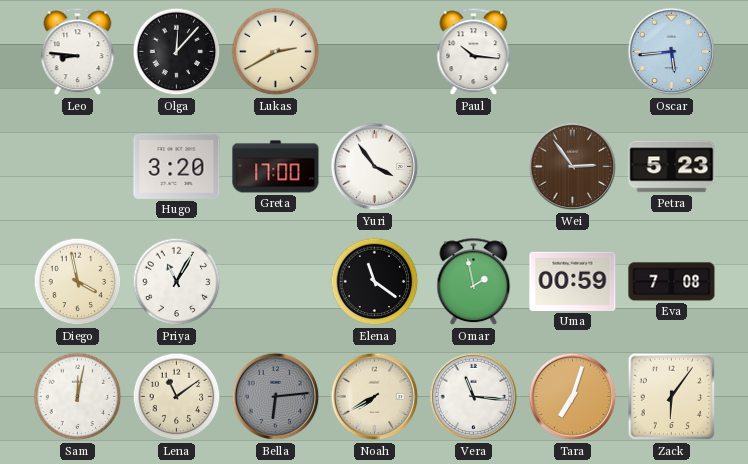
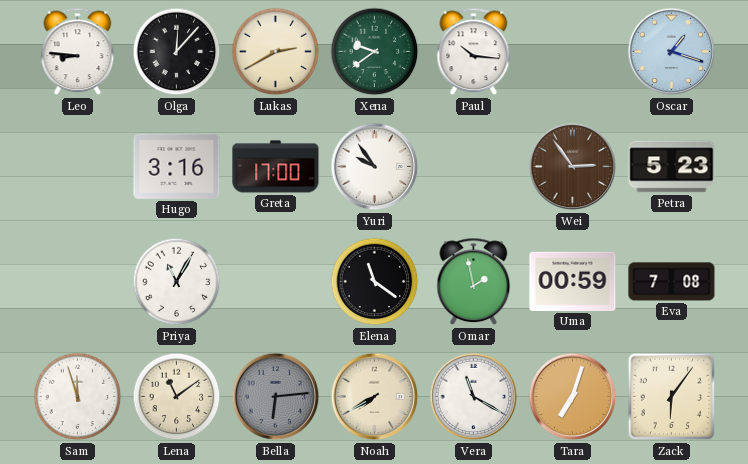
Xena: none -> 9:39
Oscar: 5:44 -> 1:18
Hugo: 3:20 -> 3:16
Yuri: 3:54 -> 9:54
Diego: 3:58 -> none
Sam: 12:02 -> 11:57
Vera: 11:16 -> 11:20
